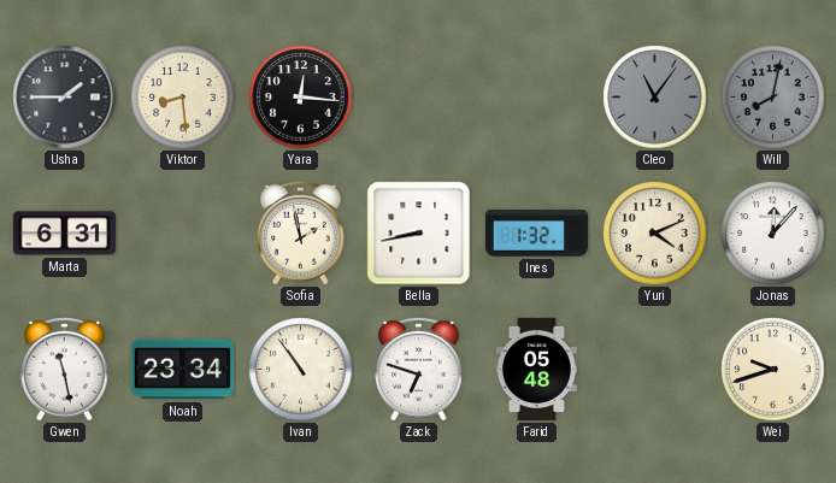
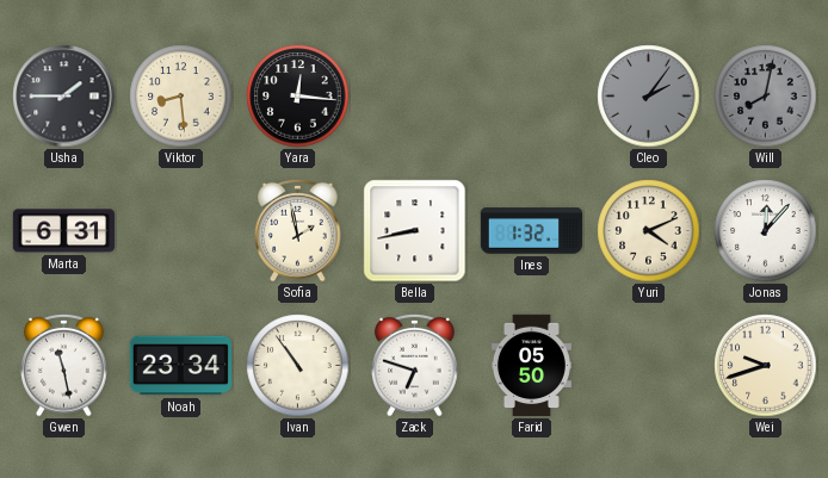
Cleo: 11:06 -> 2:06
Farid: 05:48 -> 05:50
